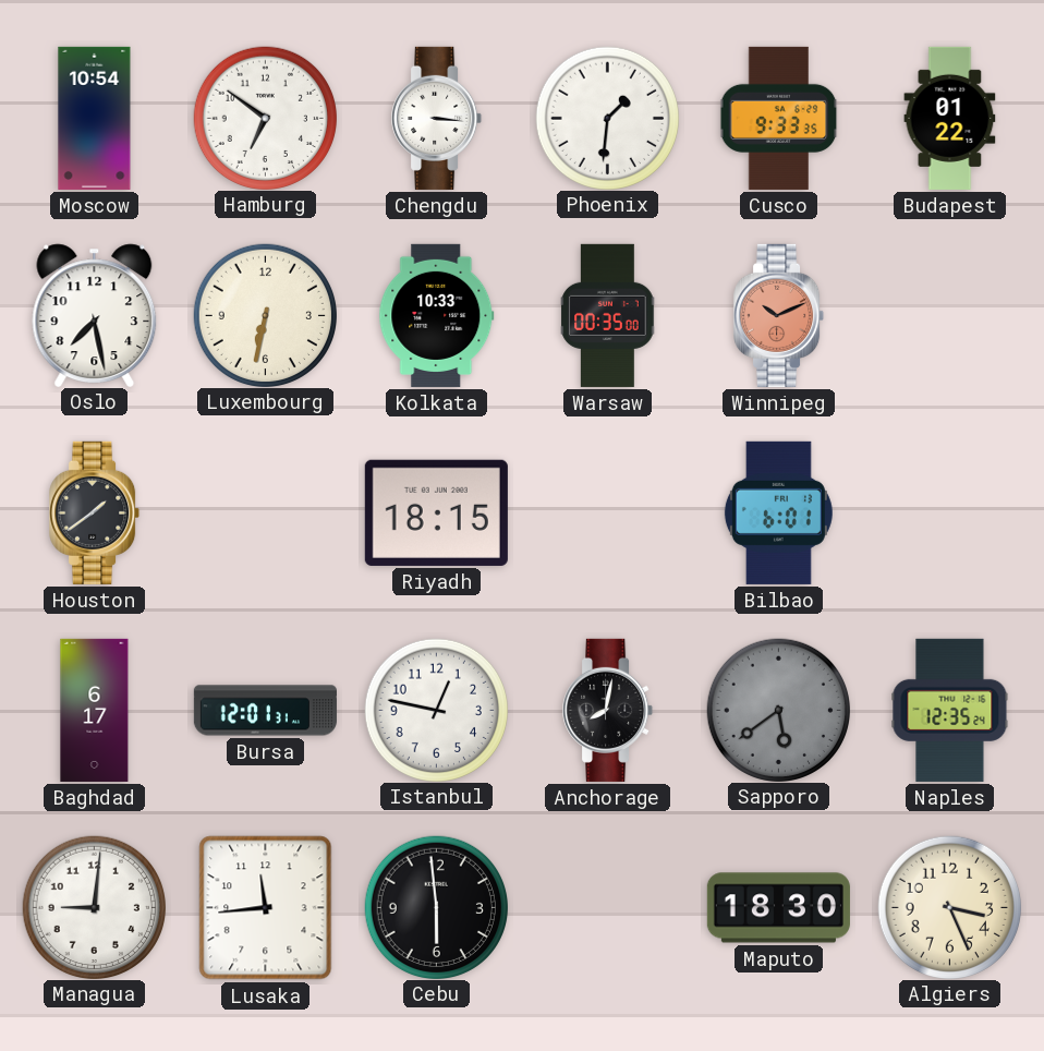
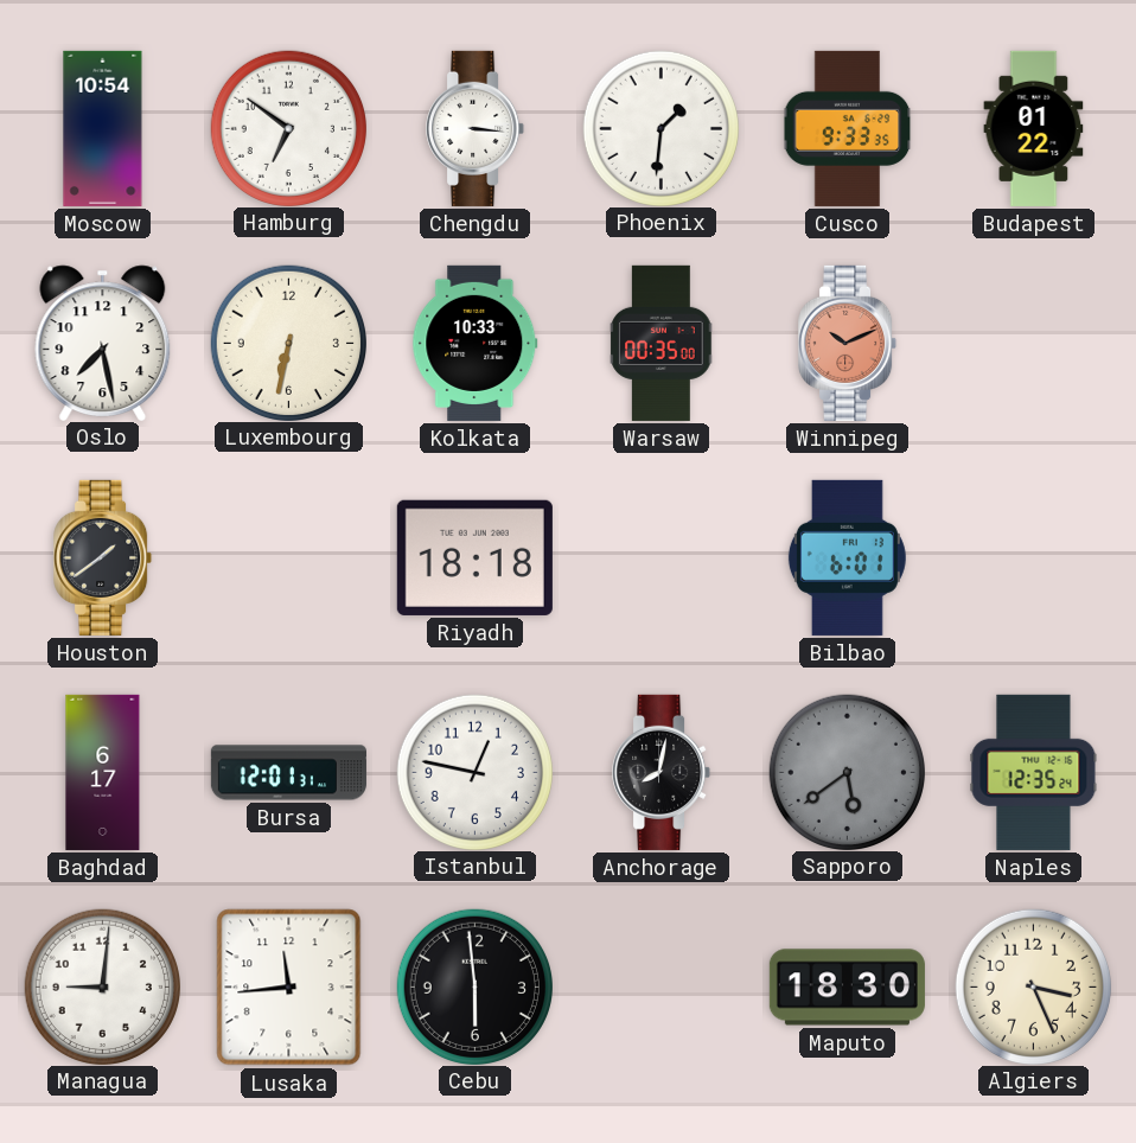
Riyadh: 18:15 -> 18:18
